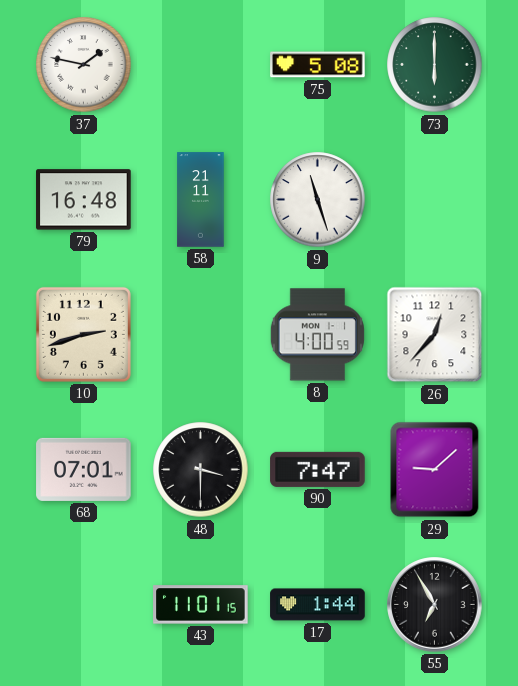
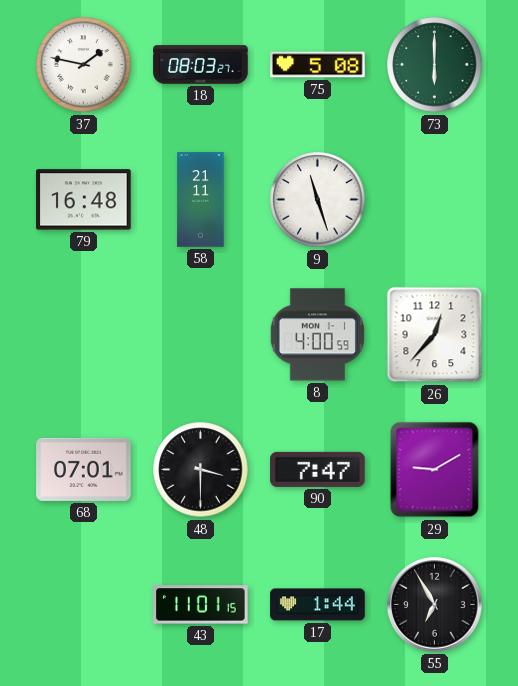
18: none -> 08:03
10: 2:42 -> none
29: 9:08 -> 9:10
